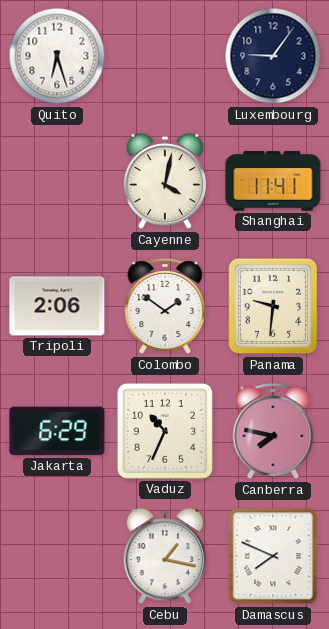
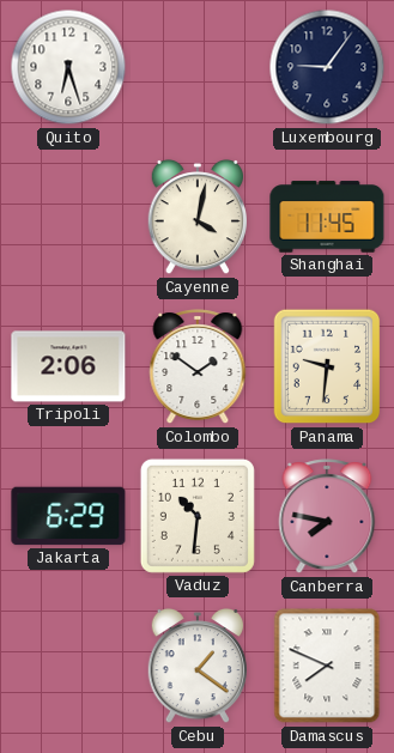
Shanghai: 11:41 -> 11:45
Vaduz: 10:34 -> 10:31
Cebu: 1:17 -> 1:21
